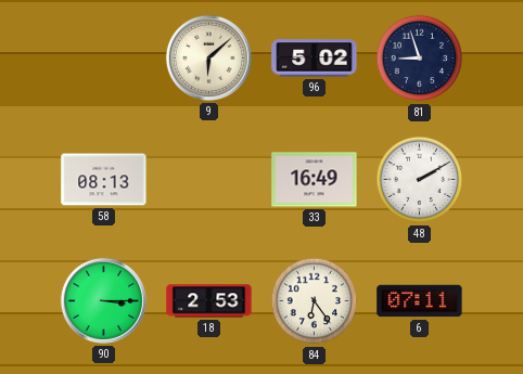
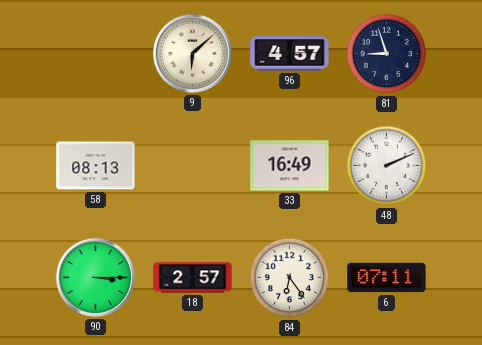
96: 5:02 -> 4:57
48: 2:10 -> 2:11
18: 2:53 -> 2:57
